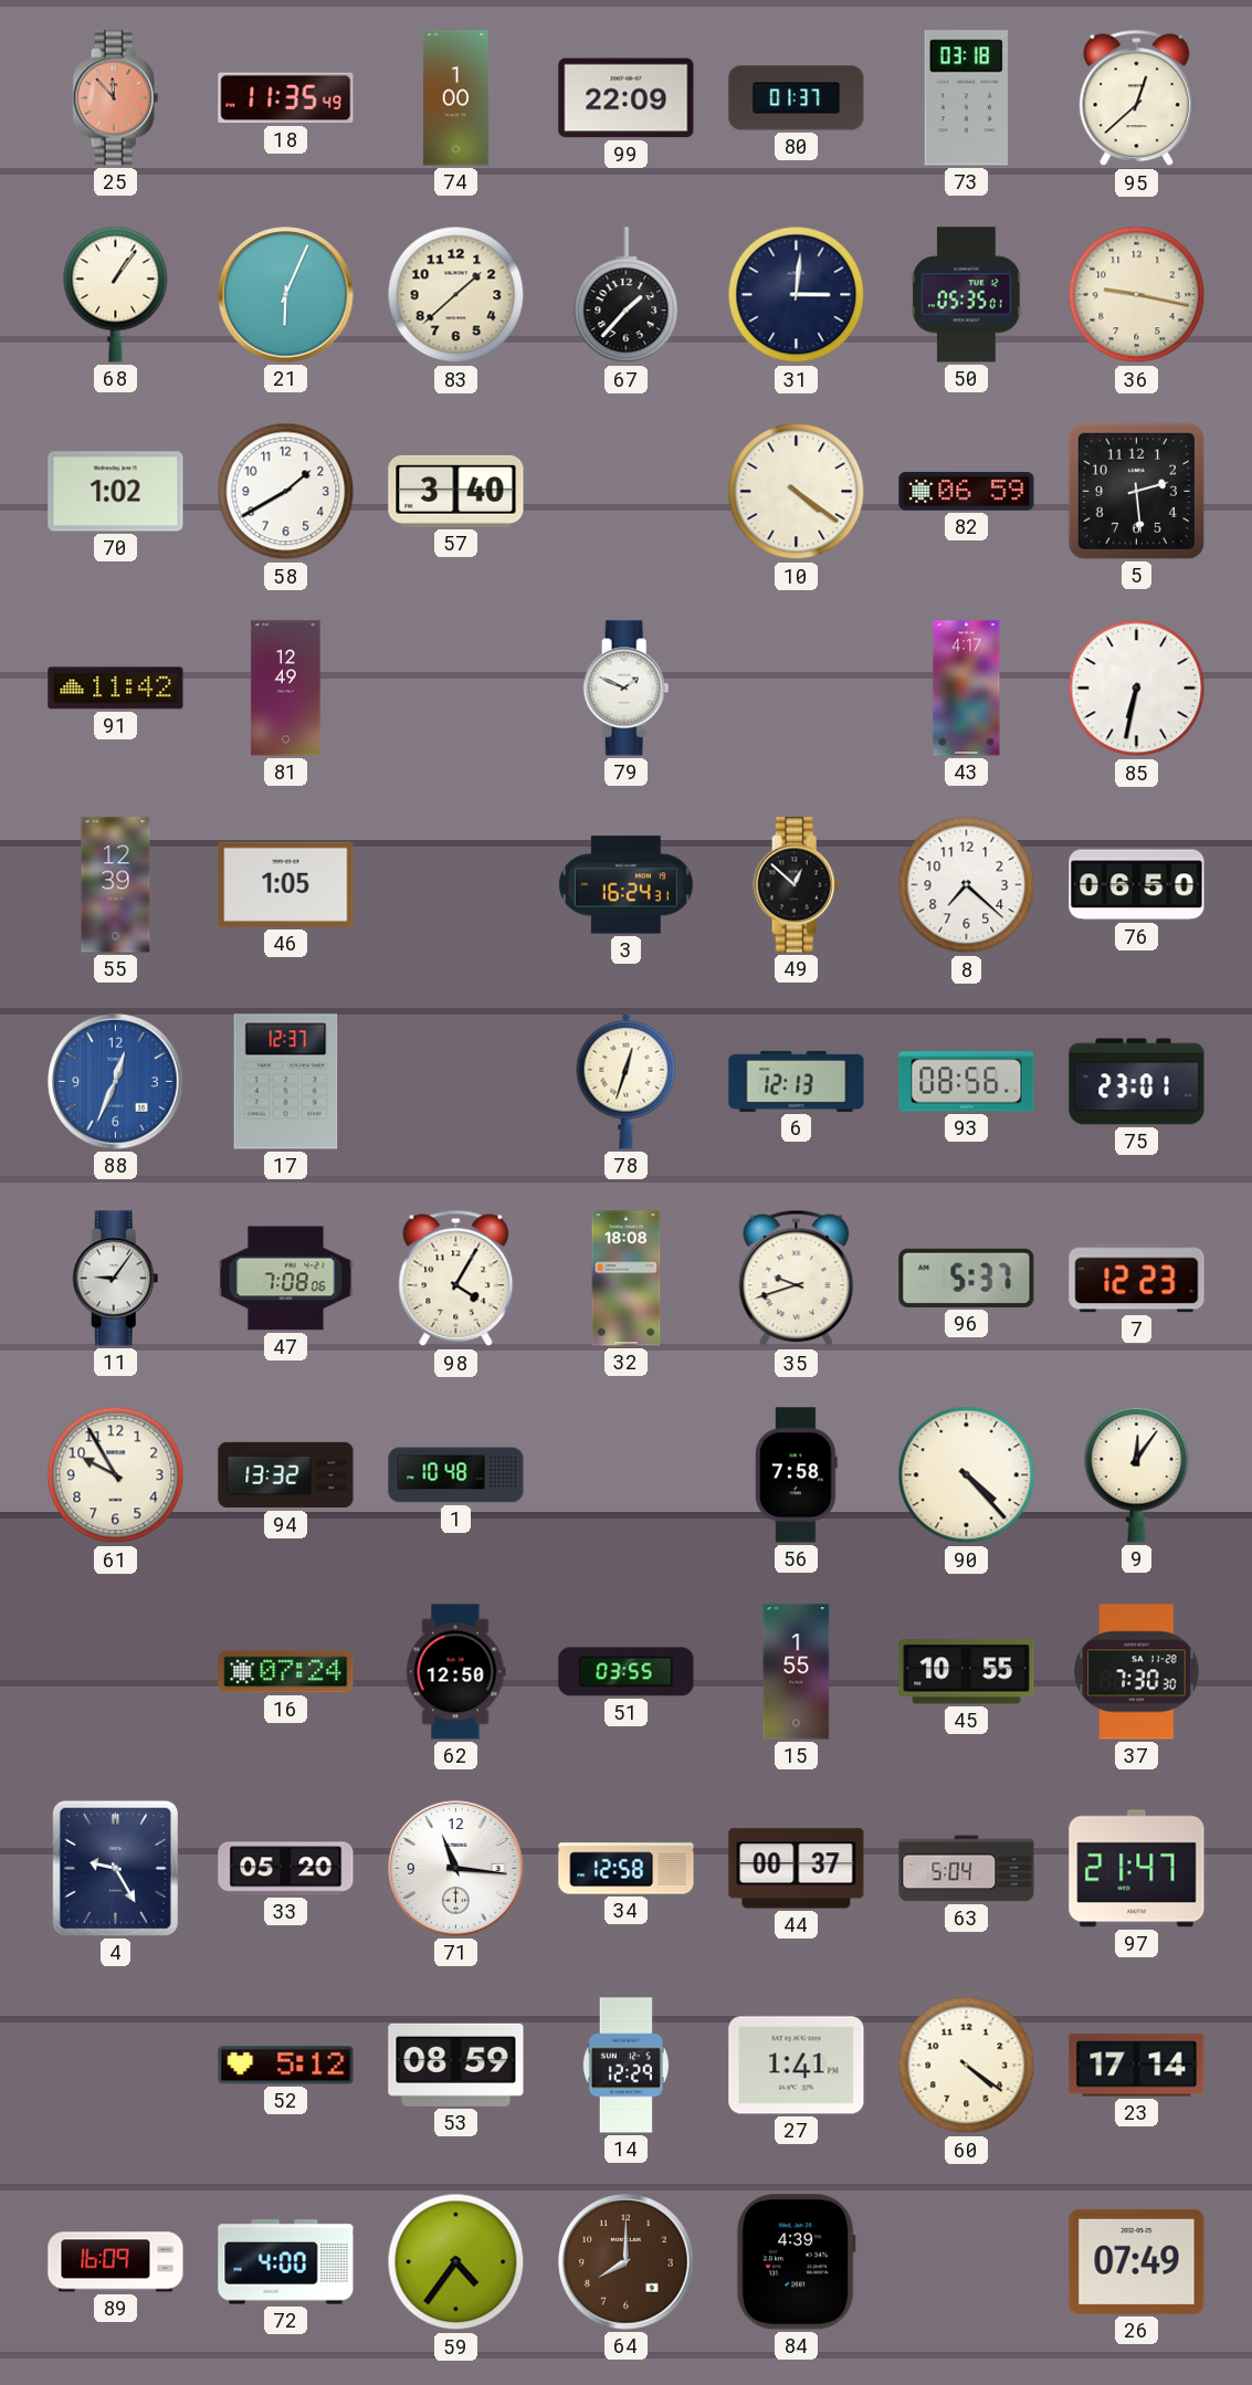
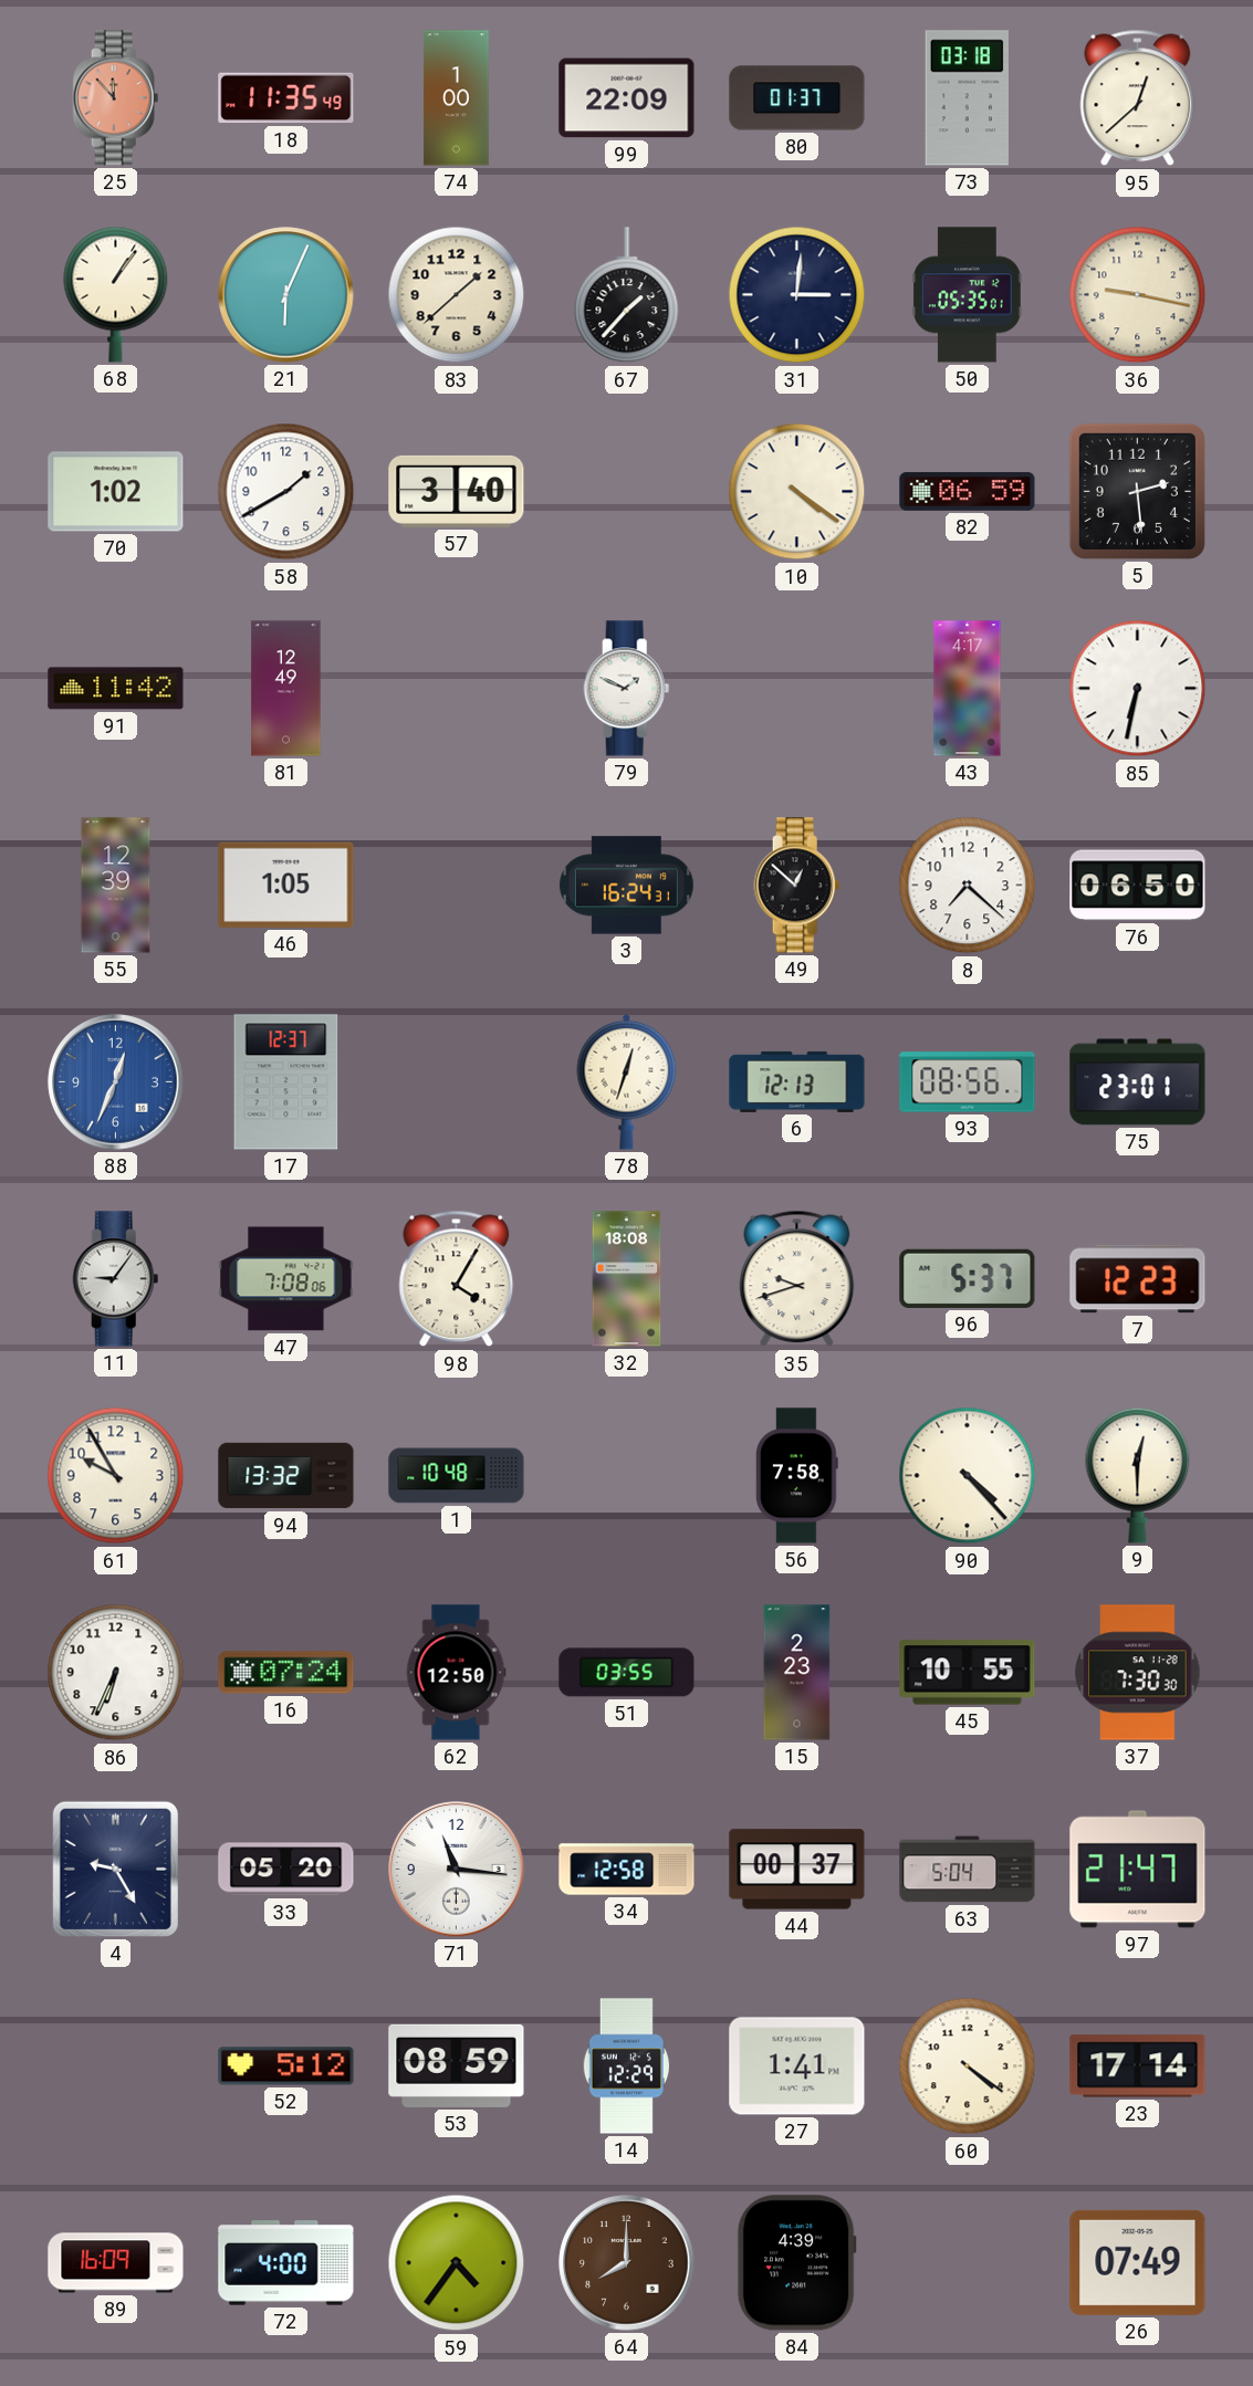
9: 12:06 -> 12:30
86: none -> 6:34
15: 1:55 -> 2:23
